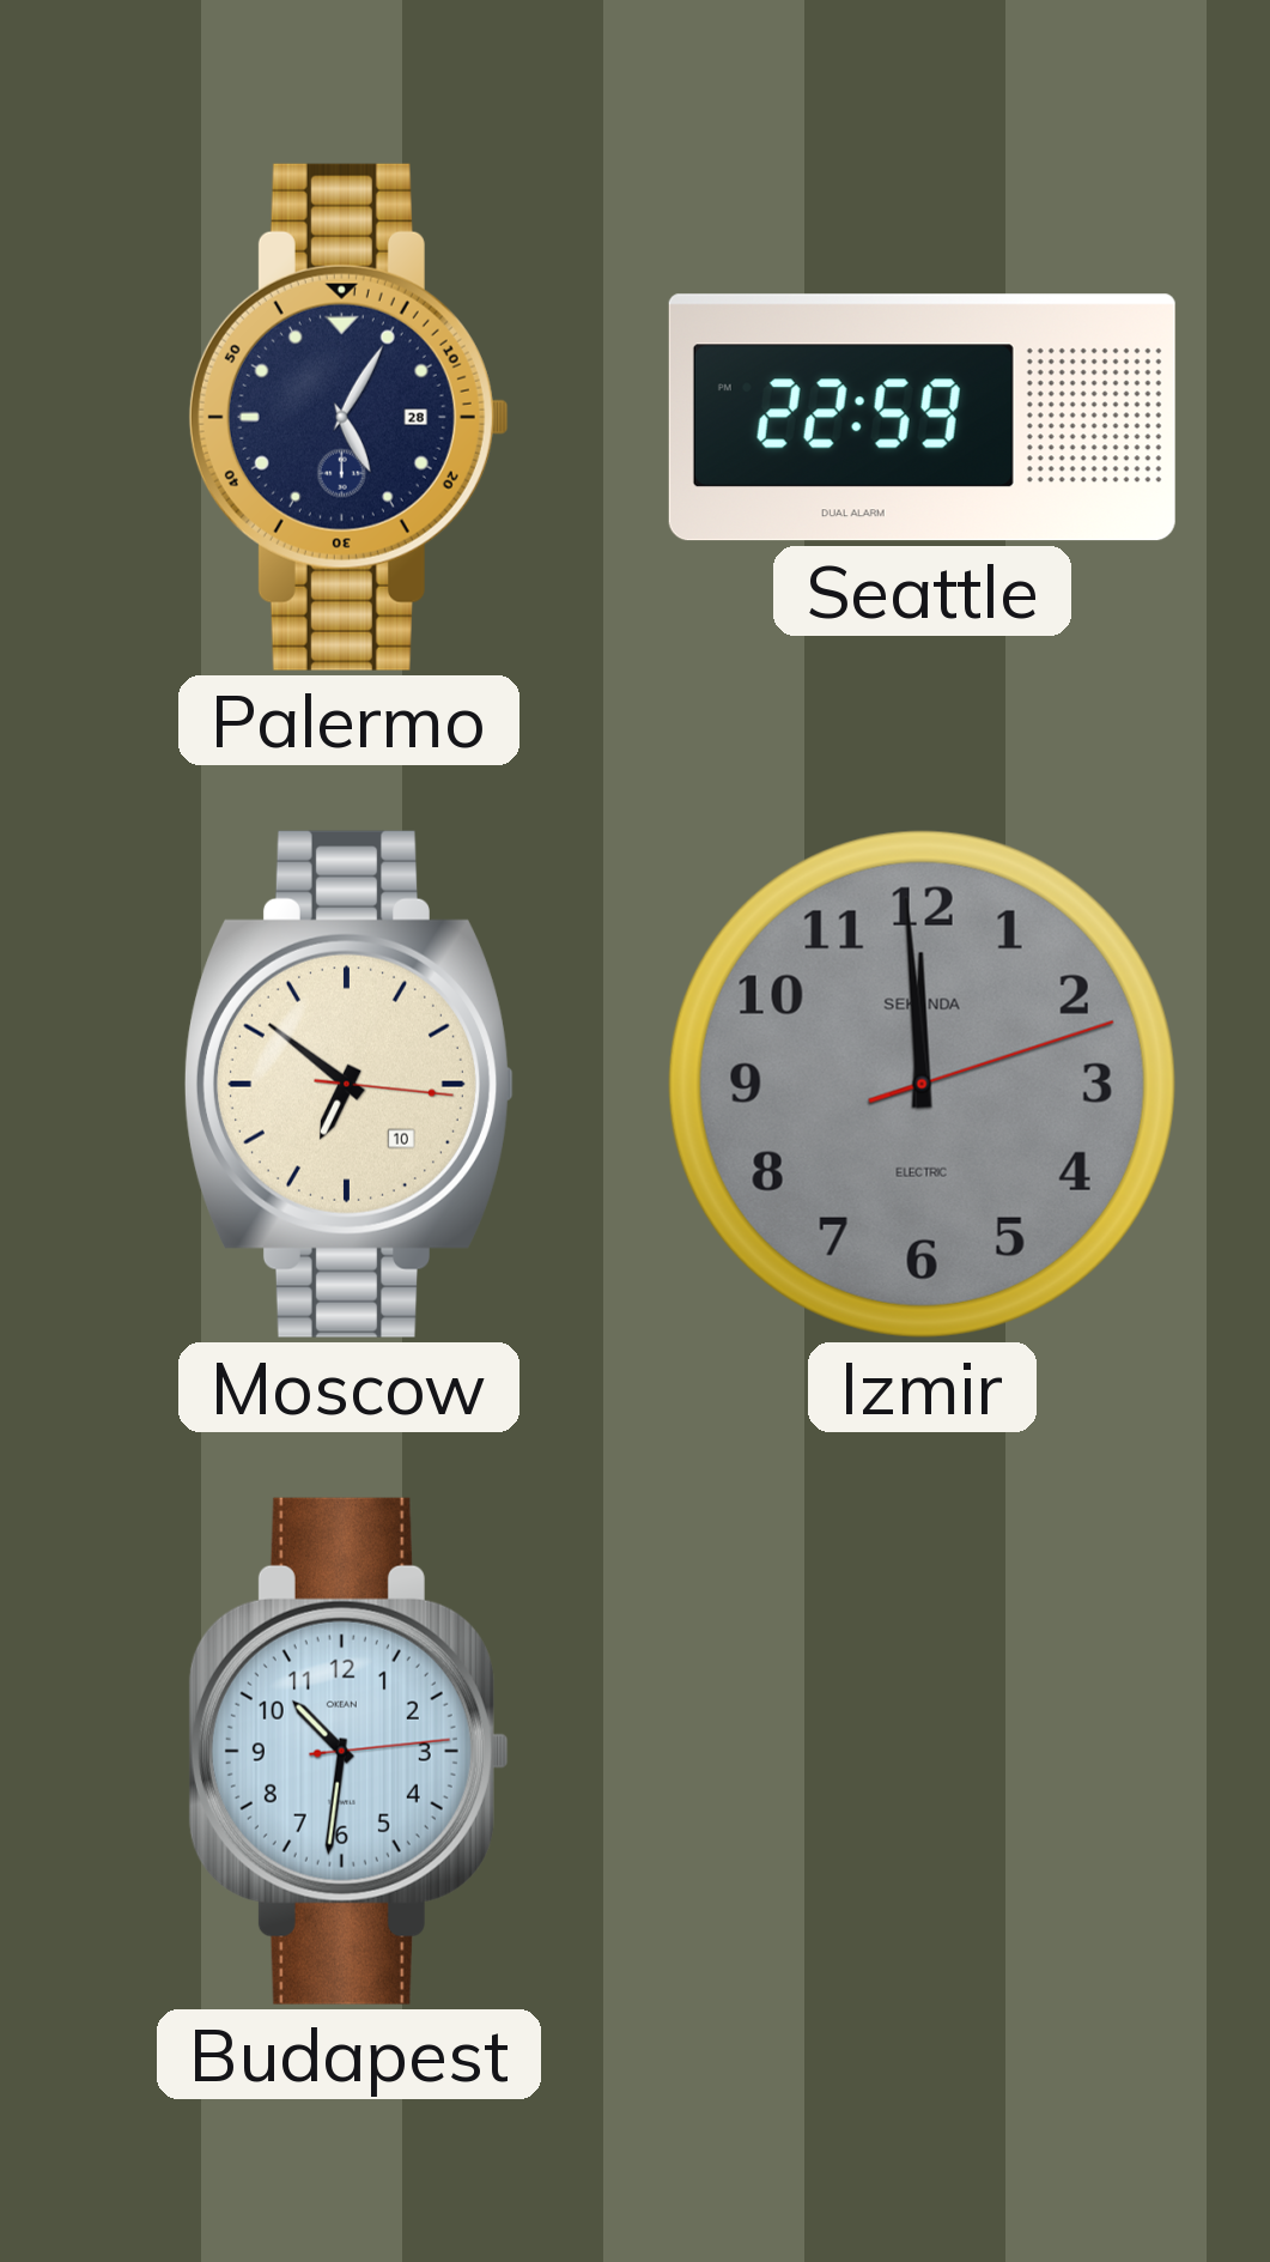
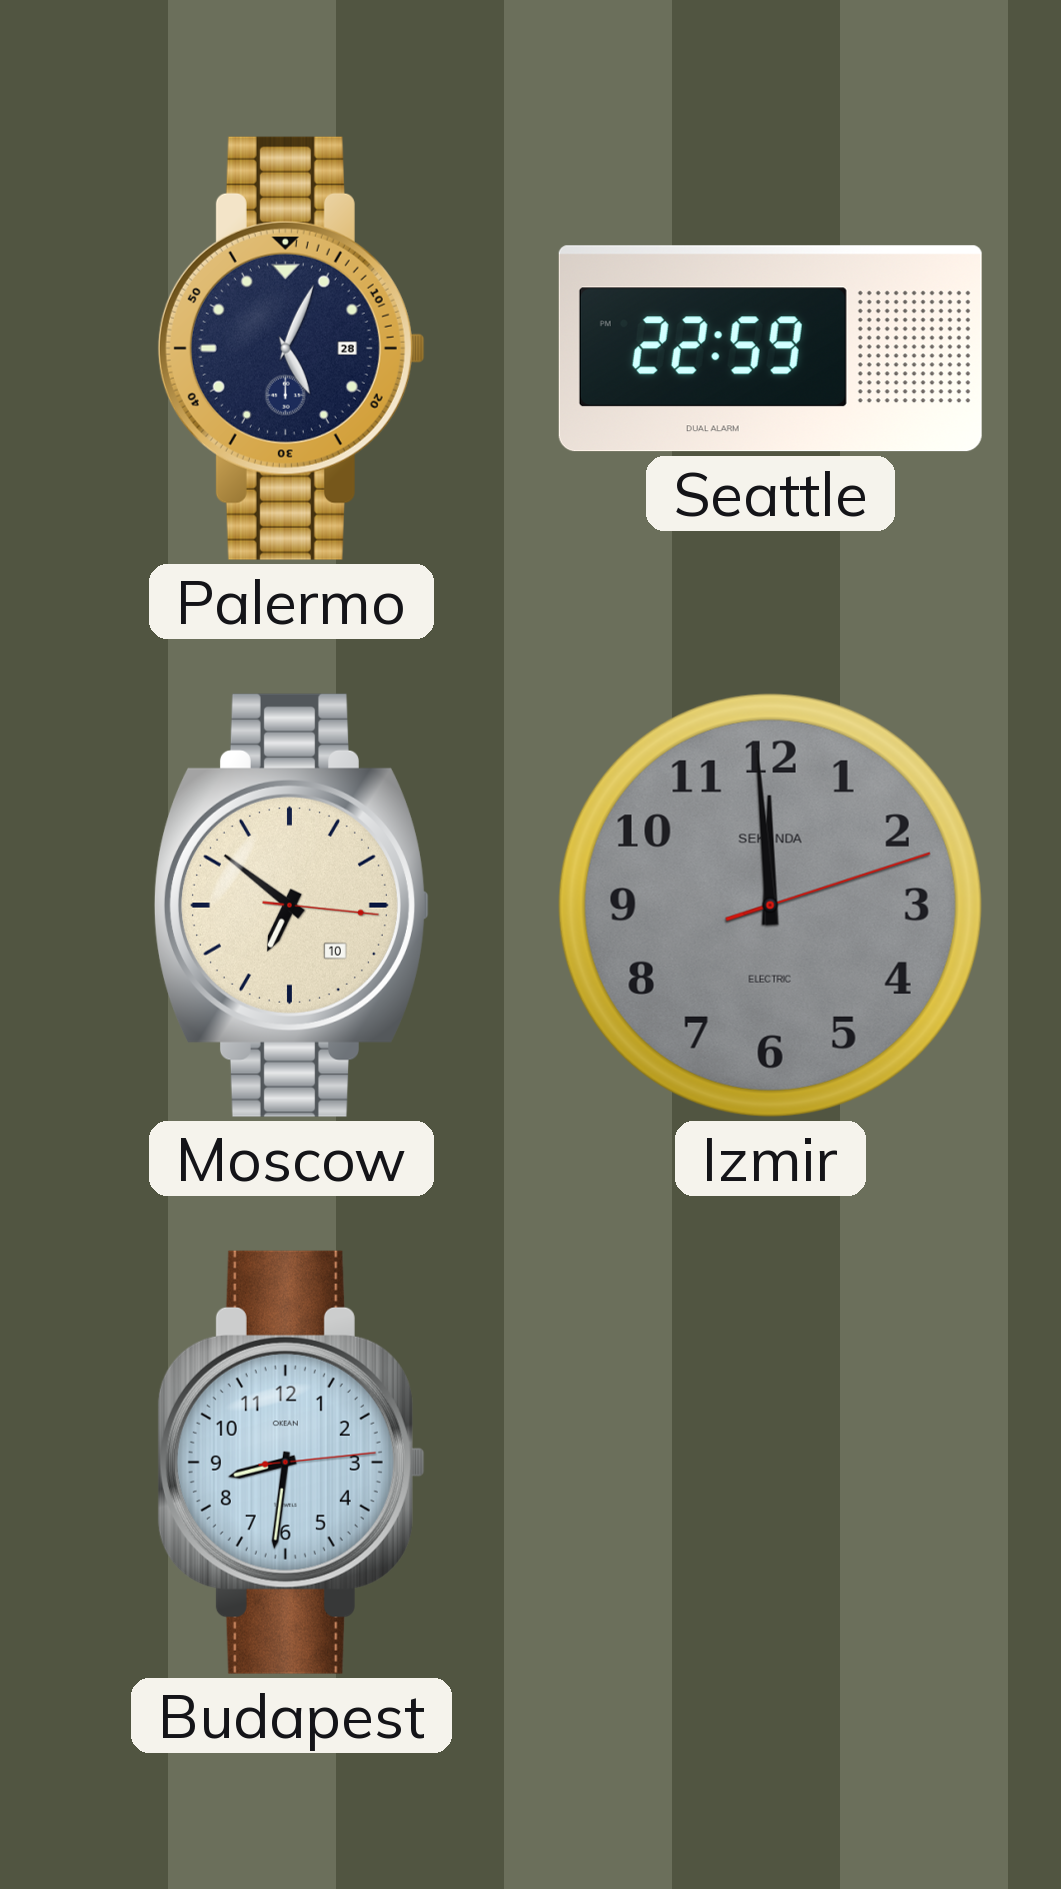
Palermo: 5:05 -> 5:04
Budapest: 10:31 -> 8:31
